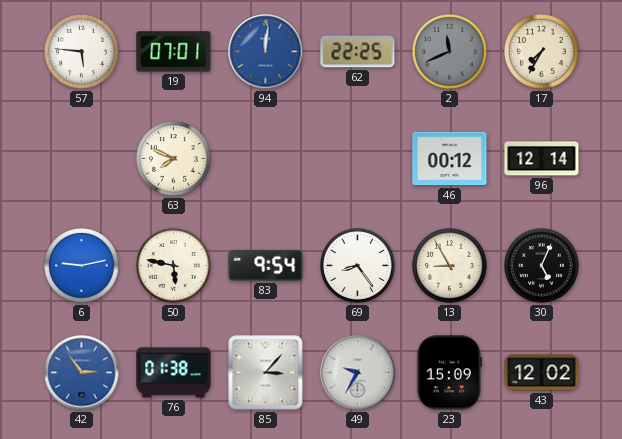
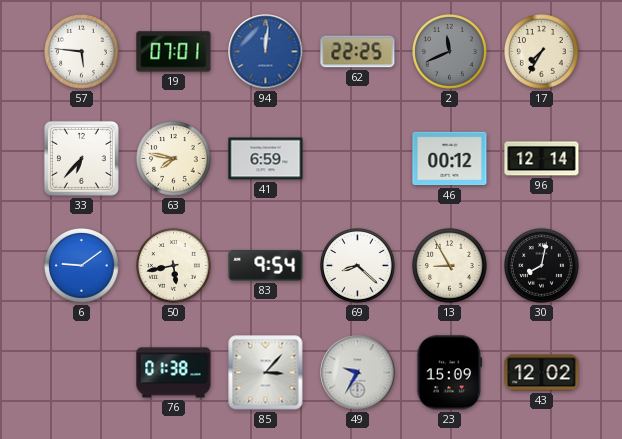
33: none -> 6:37
63: 7:49 -> 7:47
41: none -> 6:59
6: 9:13 -> 9:09
50: 5:47 -> 5:43
69: 8:24 -> 8:22
30: 5:04 -> 8:02
42: 2:54 -> none
